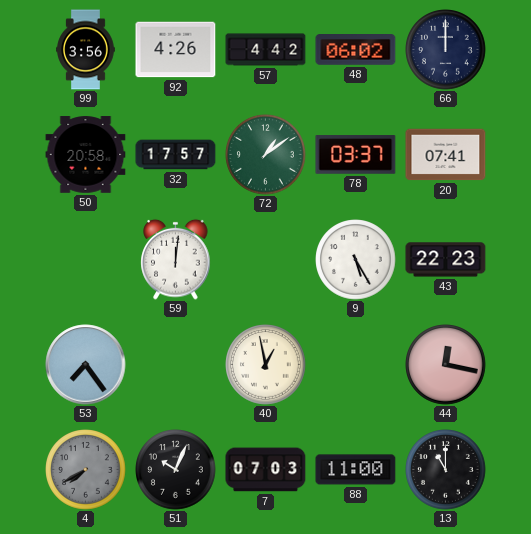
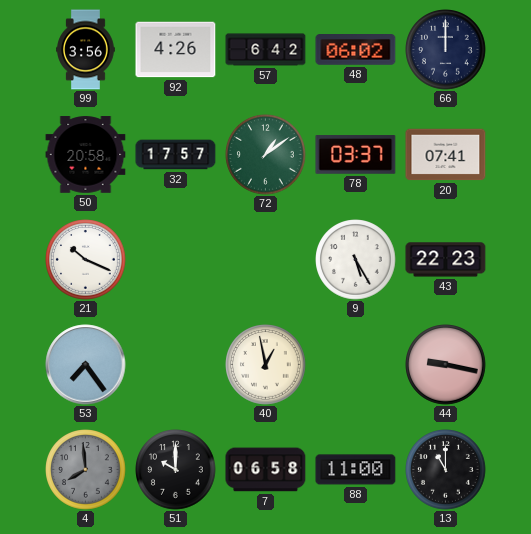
57: 4:42 -> 6:42
21: none -> 10:19
59: 12:01 -> none
44: 12:17 -> 9:17
4: 7:40 -> 7:59
51: 10:04 -> 10:00
7: 07:03 -> 06:58
